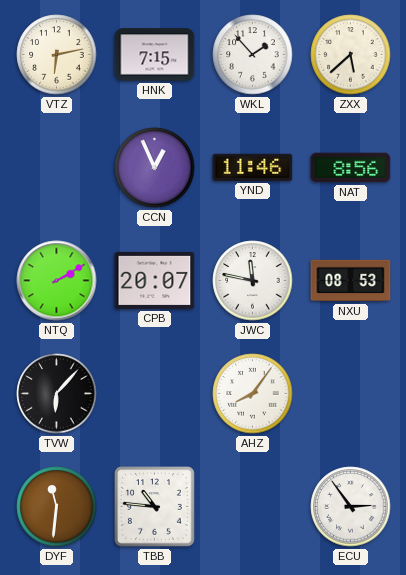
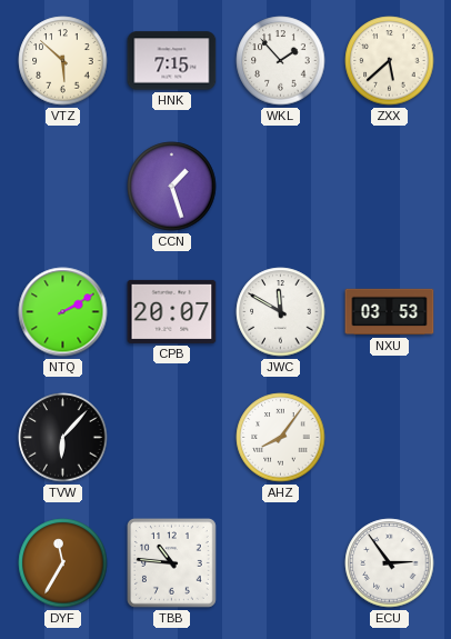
VTZ: 6:13 -> 5:52
CCN: 12:56 -> 1:27
YND: 11:46 -> none
NAT: 8:56 -> none
JWC: 11:47 -> 11:50
NXU: 08:53 -> 03:53
DYF: 11:31 -> 11:35
